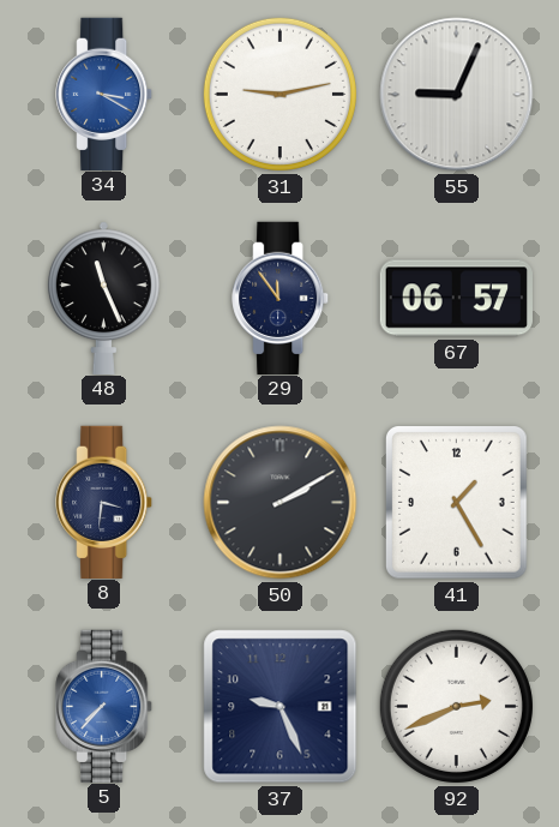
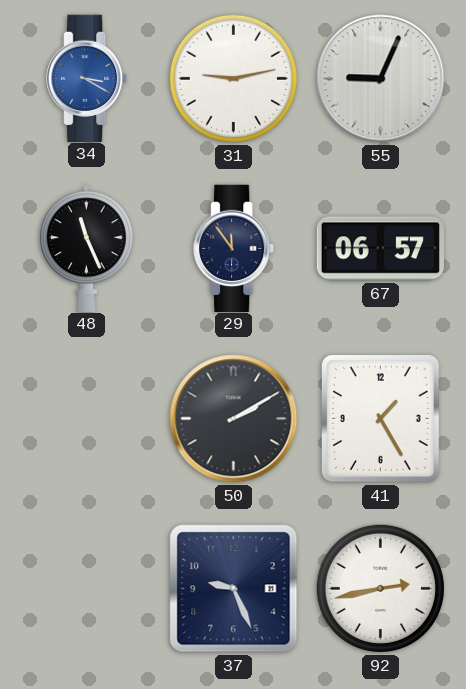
8: 3:31 -> none
5: 7:37 -> none
92: 2:41 -> 2:43
